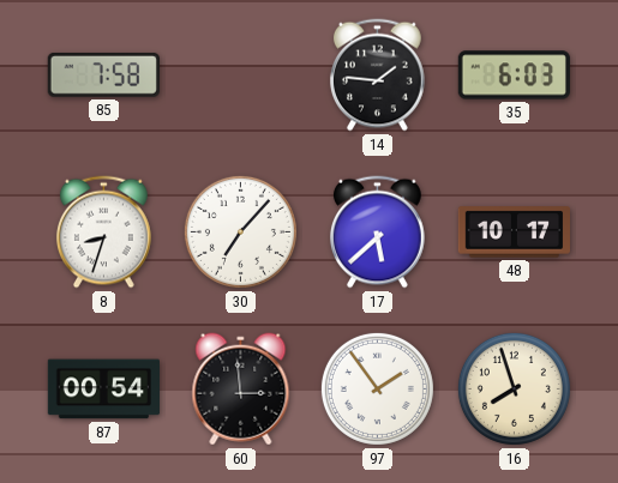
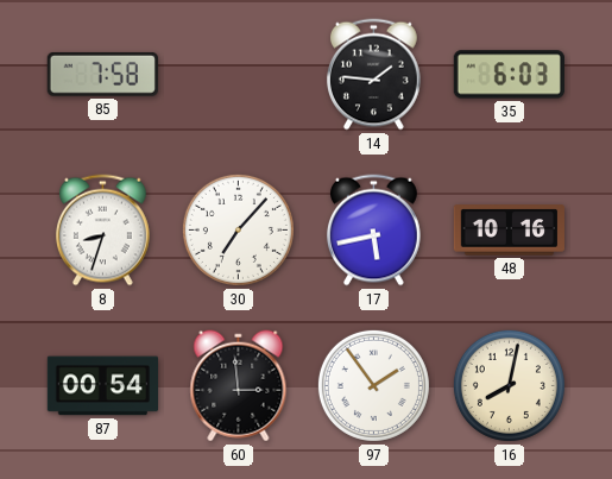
17: 5:38 -> 5:43
48: 10:17 -> 10:16
16: 7:57 -> 8:02
